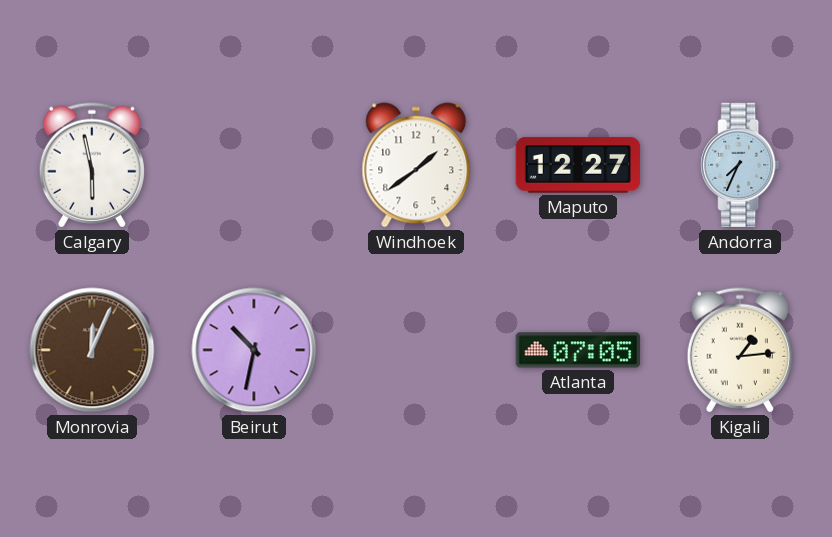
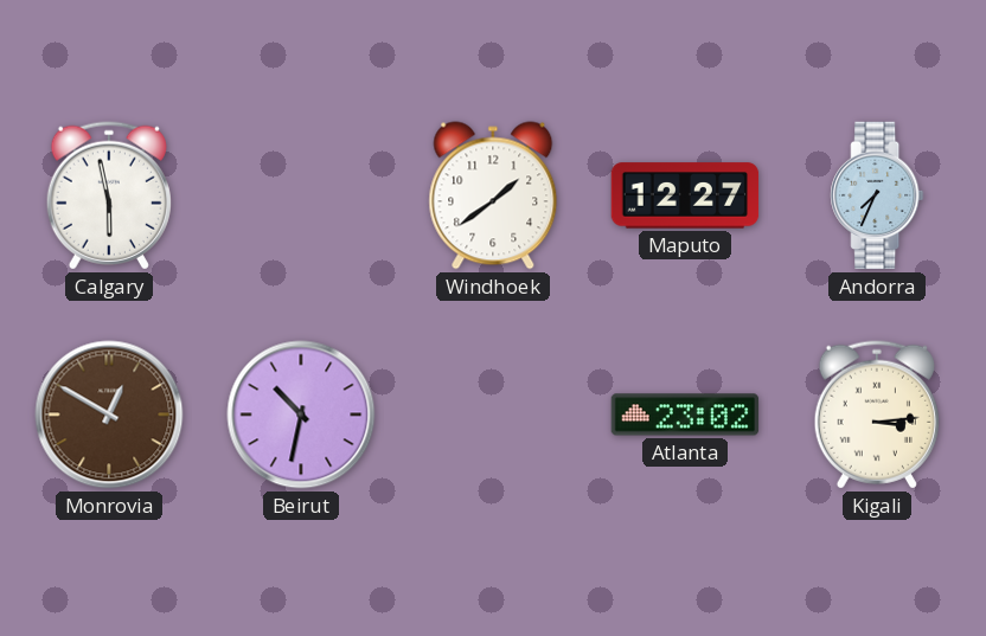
Monrovia: 12:04 -> 12:50
Atlanta: 07:05 -> 23:02
Kigali: 1:14 -> 3:14
